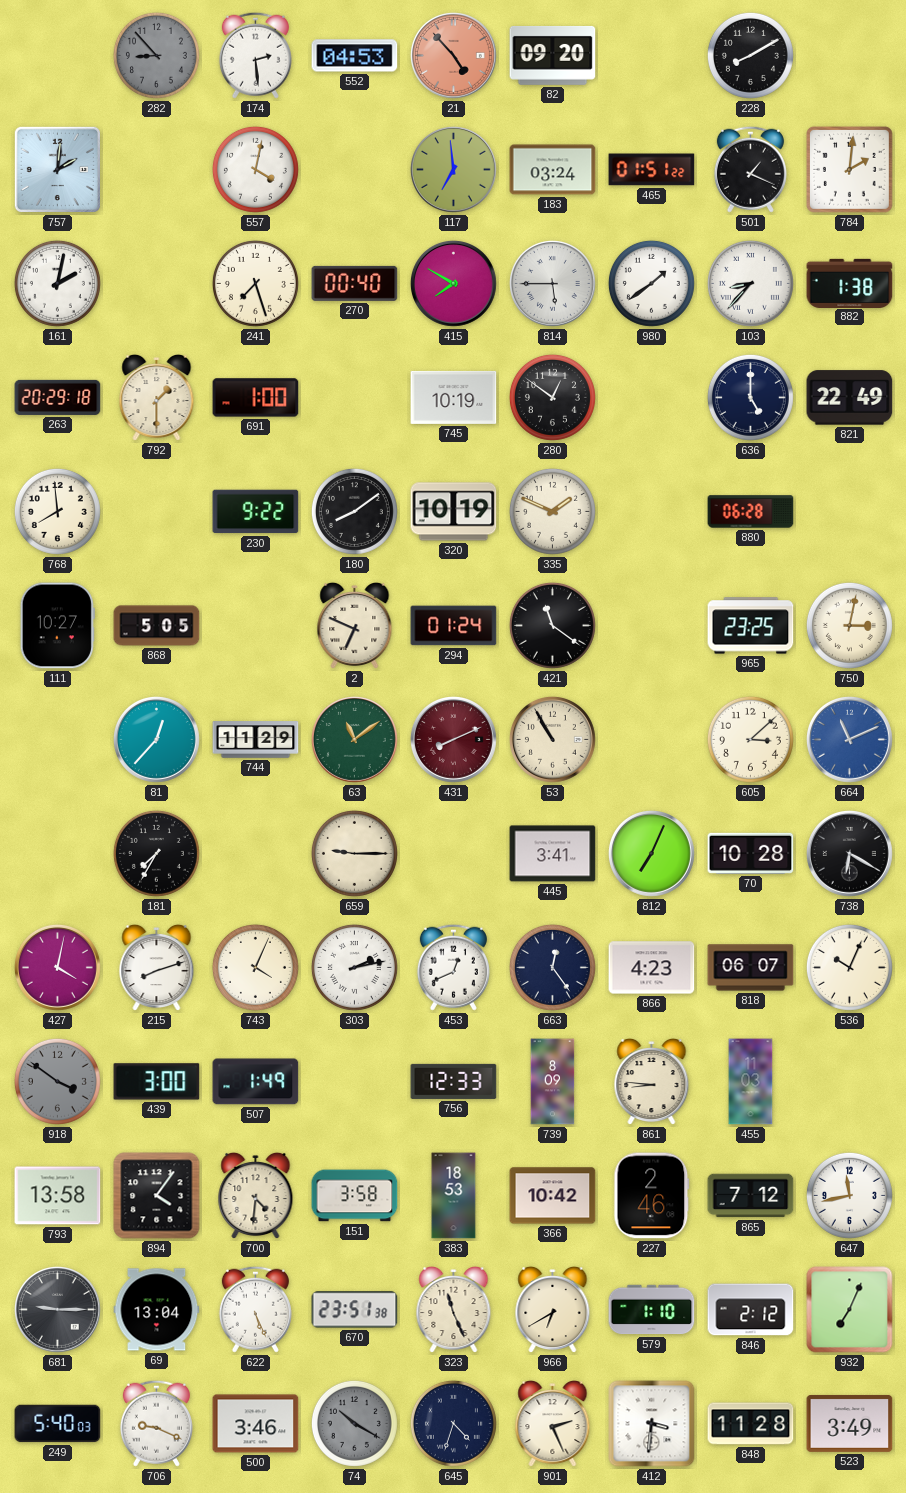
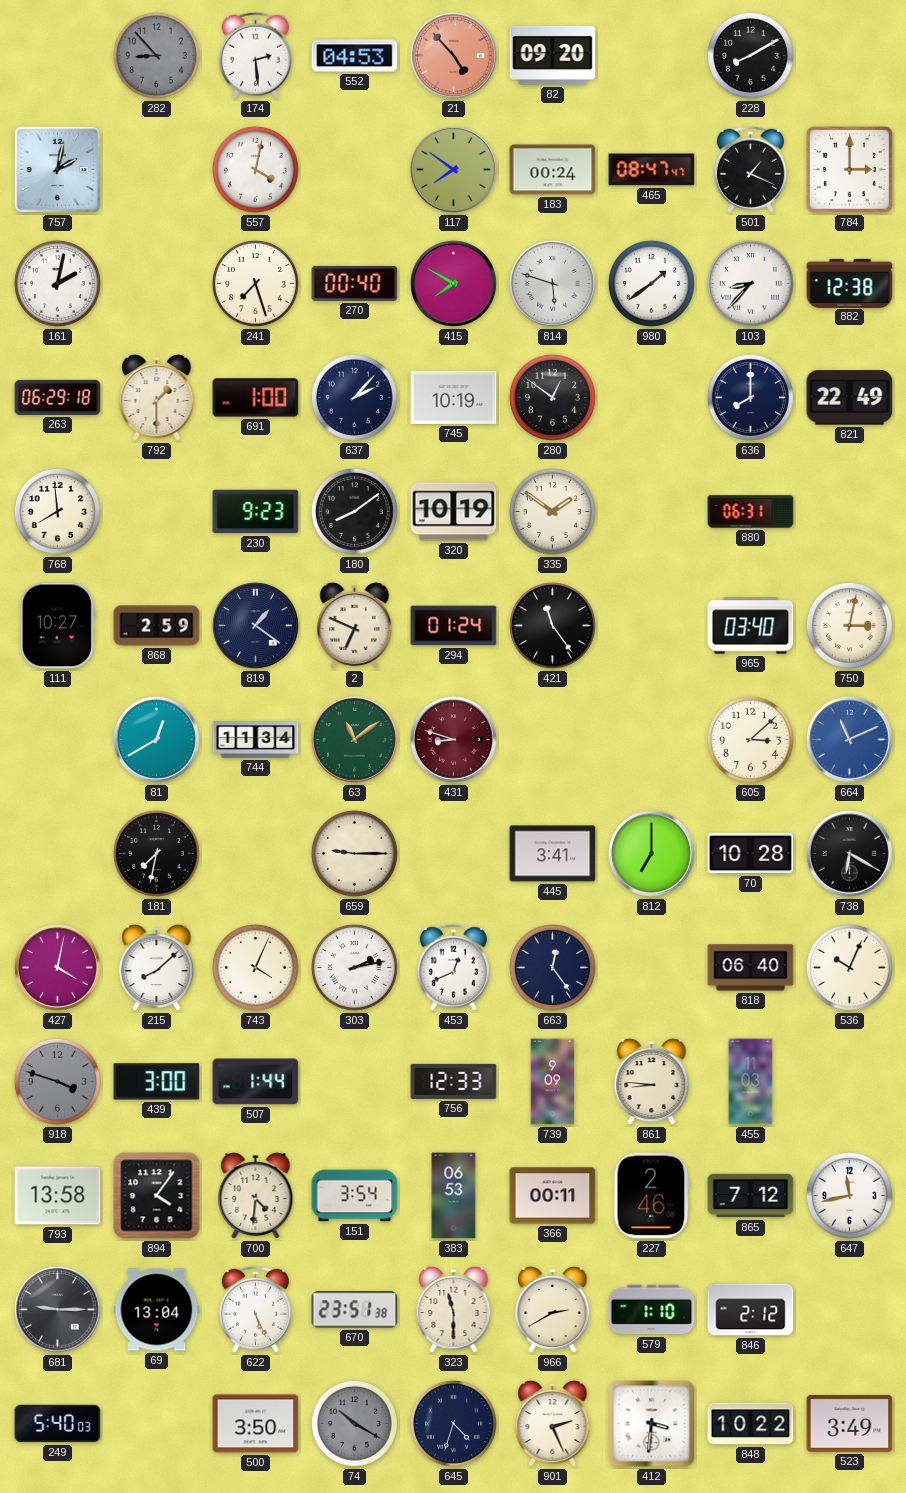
757: 2:01 -> 2:02
117: 6:59 -> 7:51
183: 03:24 -> 00:24
465: 01:51 -> 08:47
784: 2:01 -> 3:00
814: 5:45 -> 5:48
882: 1:38 -> 12:38
263: 20:29 -> 06:29
637: none -> 2:07
636: 5:00 -> 8:00
230: 9:22 -> 9:23
335: 1:49 -> 1:51
880: 06:28 -> 06:31
868: 5:05 -> 2:59
819: none -> 1:21
421: 11:21 -> 11:24
965: 23:25 -> 03:40
81: 12:37 -> 12:40
744: 11:29 -> 11:34
431: 8:11 -> 8:48
53: 10:55 -> none
181: 7:35 -> 7:32
812: 7:04 -> 7:00
215: 8:12 -> 8:08
866: 4:23 -> none
818: 06:07 -> 06:40
918: 3:51 -> 3:48
507: 1:49 -> 1:44
739: 8:09 -> 9:09
151: 3:58 -> 3:54
383: 18:53 -> 06:53
366: 10:42 -> 00:11
323: 11:26 -> 11:30
966: 6:40 -> 2:40
932: 7:04 -> none
706: 9:19 -> none
500: 3:46 -> 3:50
848: 11:28 -> 10:22
